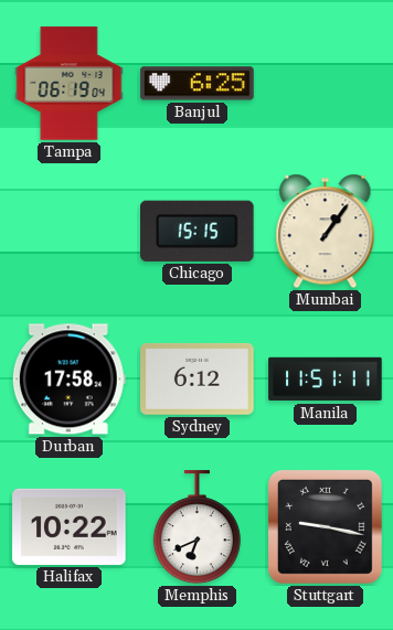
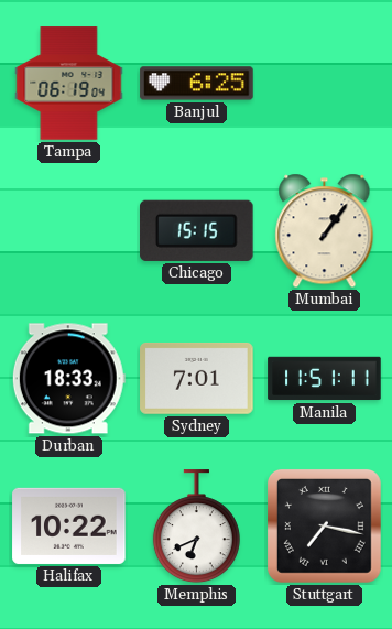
Durban: 17:58 -> 18:33
Sydney: 6:12 -> 7:01
Stuttgart: 9:17 -> 7:17
